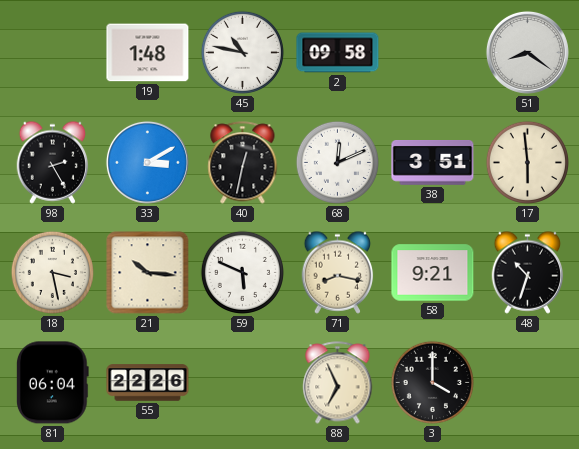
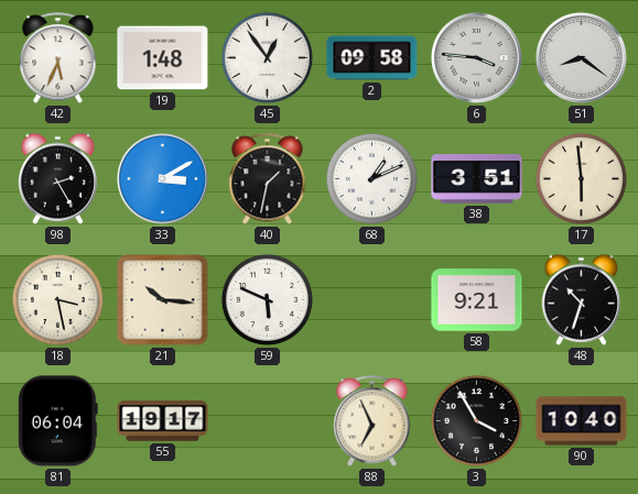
42: none -> 5:34
45: 10:47 -> 12:54
6: none -> 3:46
40: 12:32 -> 1:32
68: 12:11 -> 1:11
71: 8:17 -> none
55: 22:26 -> 19:17
3: 4:00 -> 3:55
90: none -> 10:40
